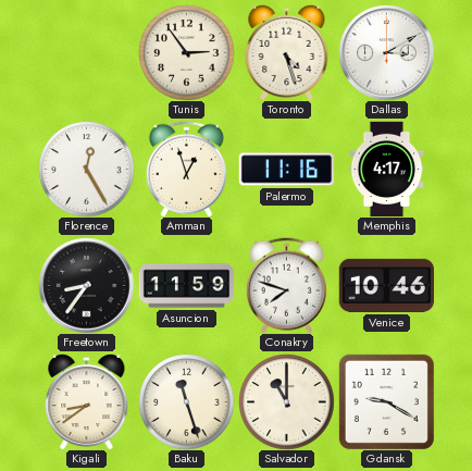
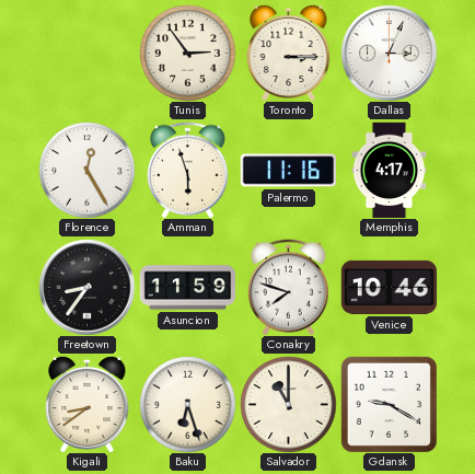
Toronto: 4:27 -> 3:15
Dallas: 3:10 -> 3:04
Amman: 12:57 -> 5:57
Baku: 11:27 -> 6:27
